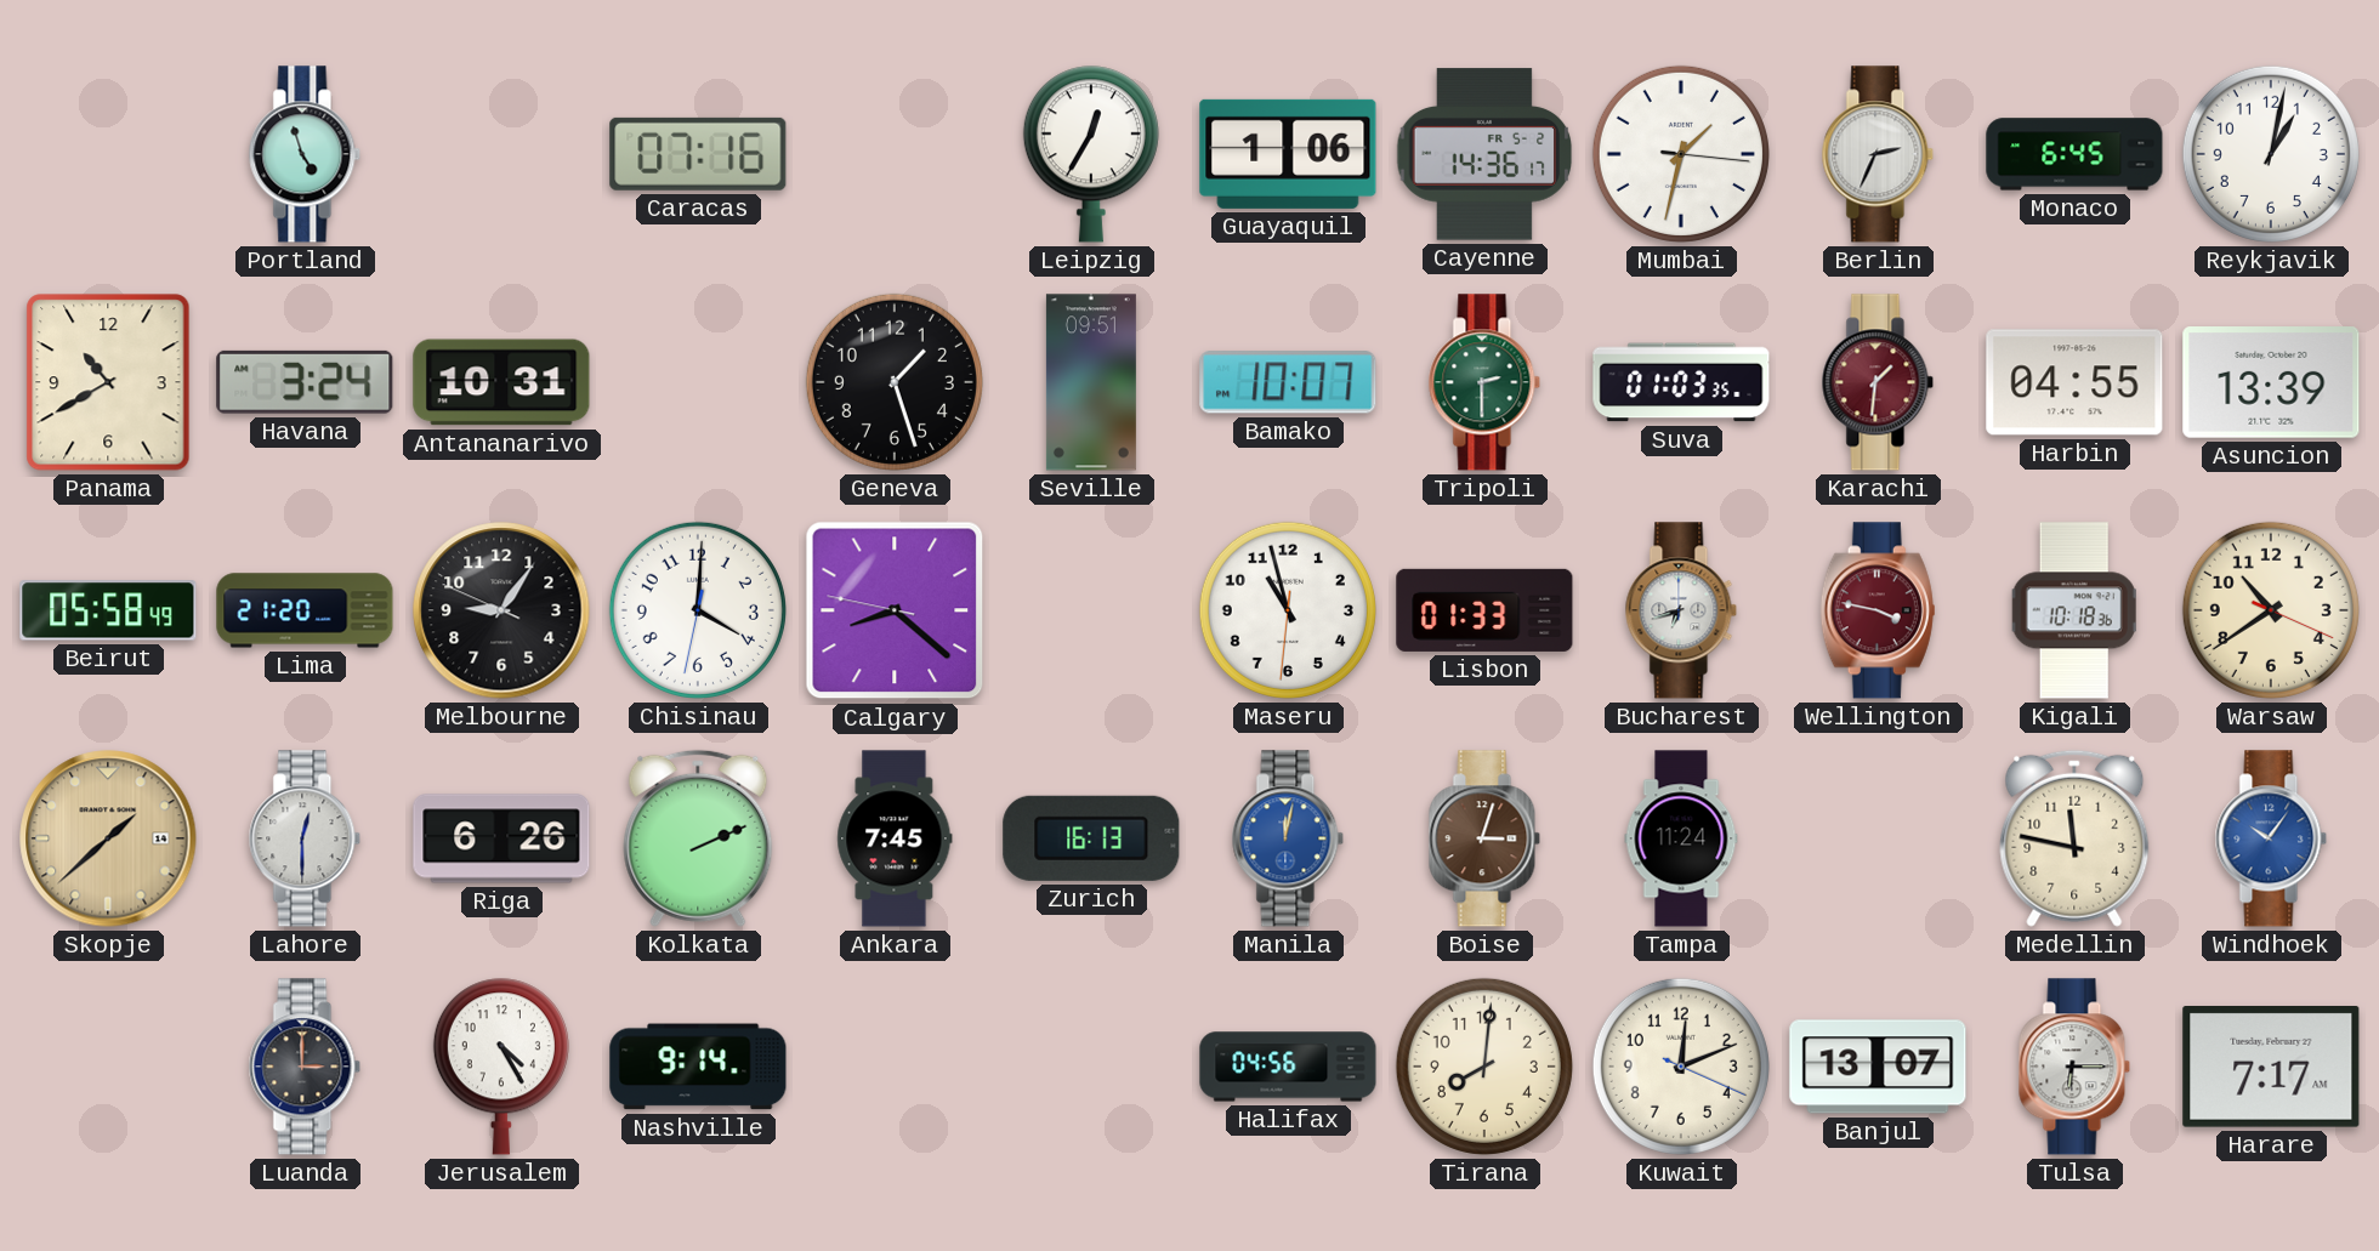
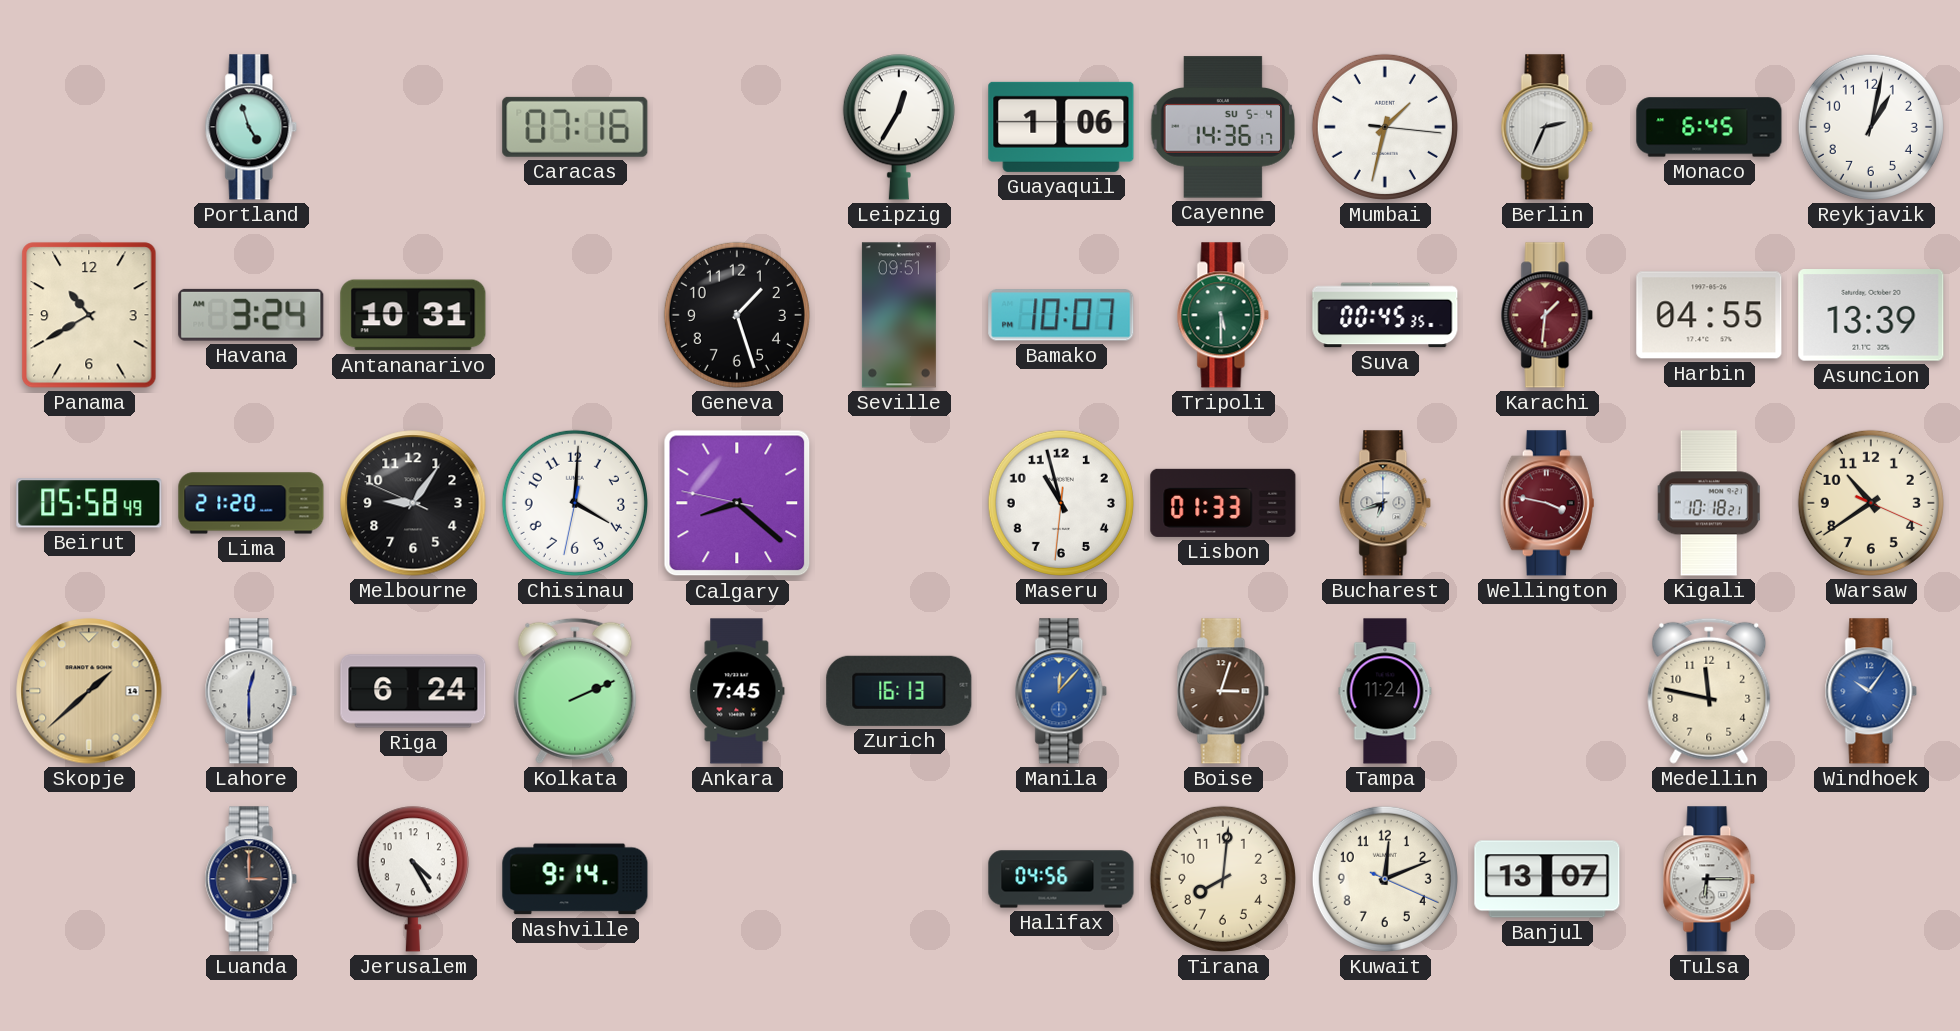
Cayenne date: FR 5-2 -> SU 5-4
Tripoli: 2:30 -> 5:30
Suva: 01:03 -> 00:45
Kigali: 10:18:36 -> 10:18:21
Riga: 6:26 -> 6:24
Manila: 12:02 -> 12:07
Harare: 7:17 -> none
